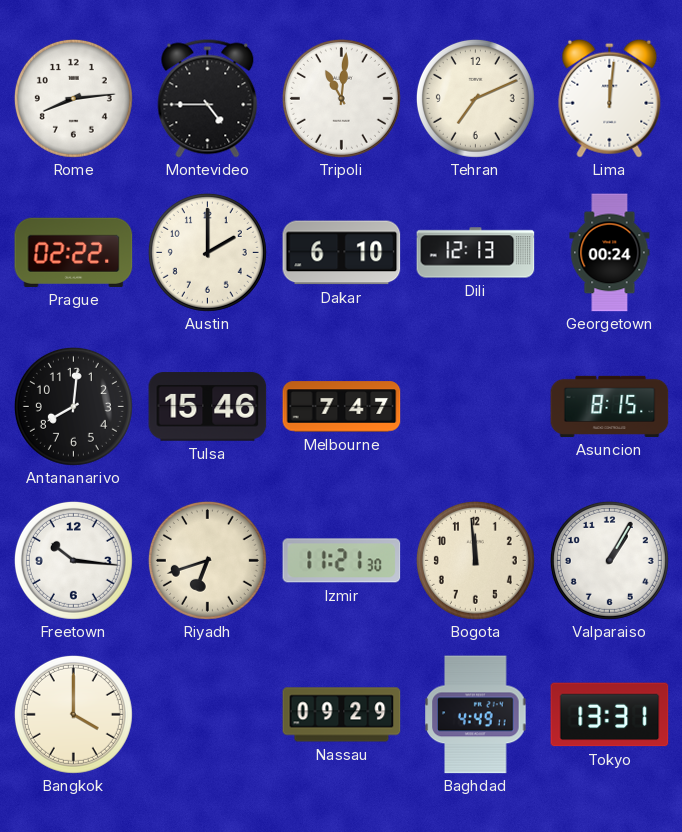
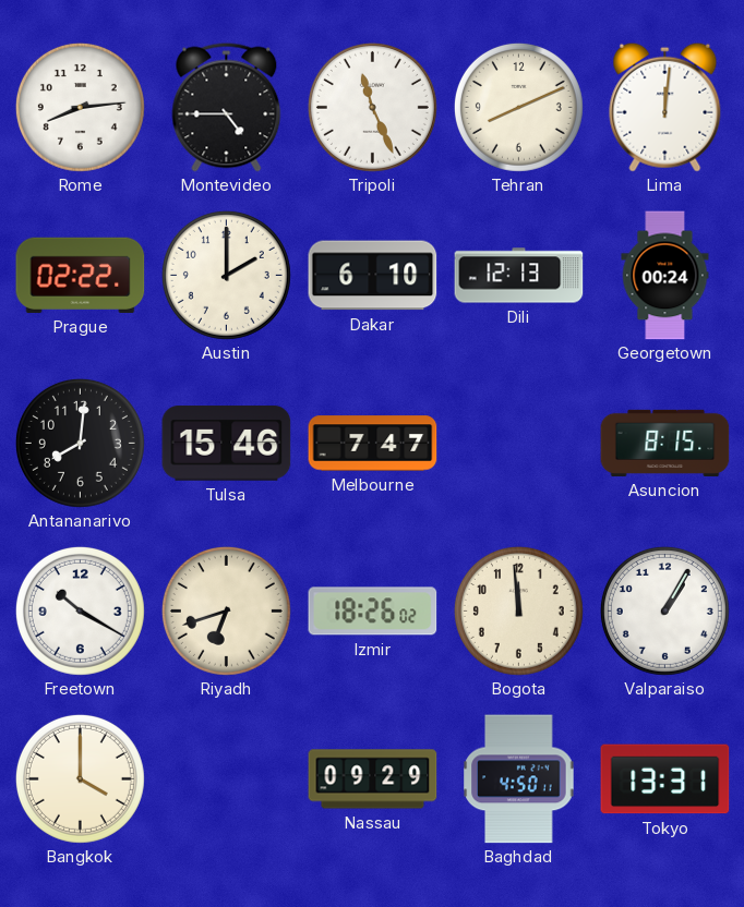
Tripoli: 11:01 -> 11:26
Tehran: 7:11 -> 8:11
Freetown: 10:16 -> 10:20
Izmir: 11:21 -> 18:26
Baghdad: 4:49 -> 4:50
